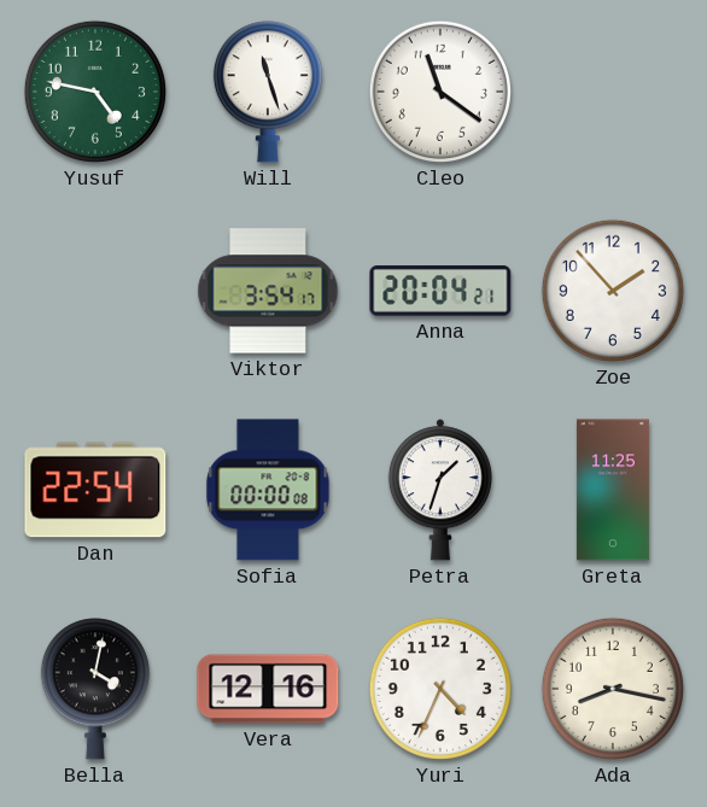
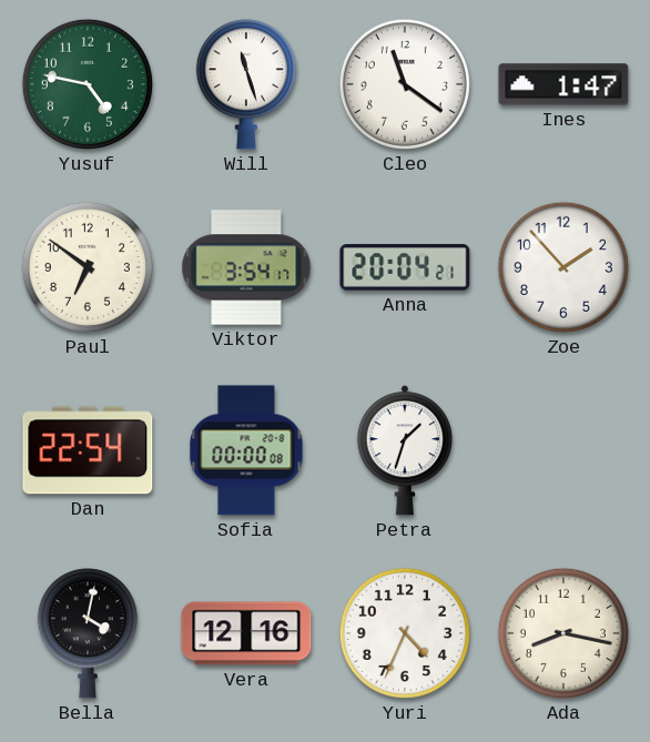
Ines: none -> 1:47
Paul: none -> 6:51
Greta: 11:25 -> none
